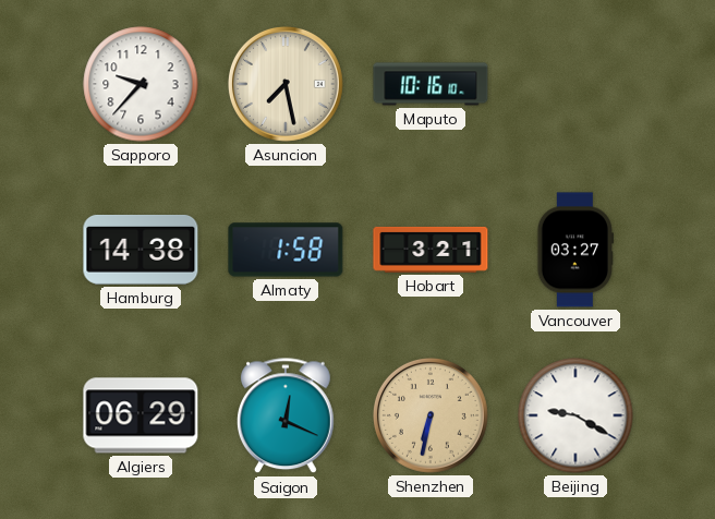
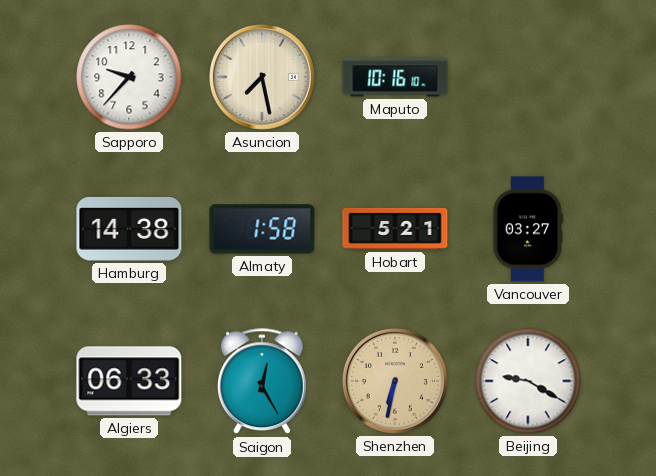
Hobart: 3:21 -> 5:21
Algiers: 06:29 -> 06:33
Saigon: 12:19 -> 12:25
